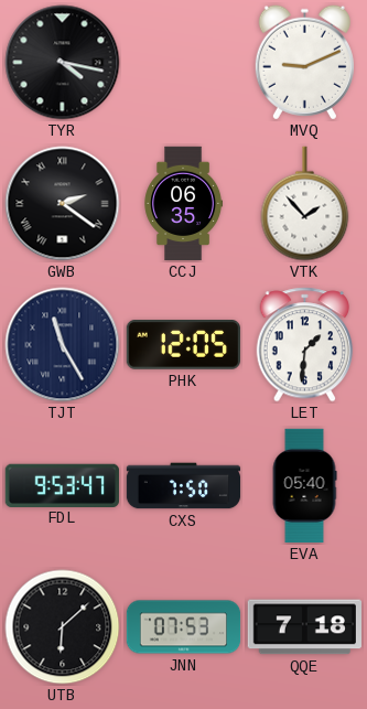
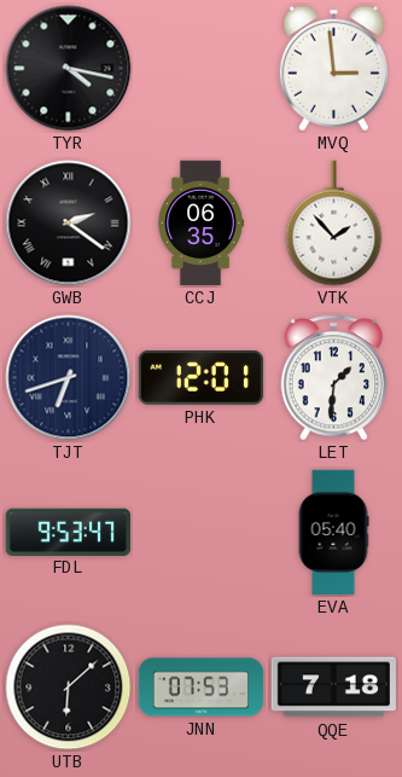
MVQ: 9:11 -> 2:59
TJT: 11:25 -> 6:42
PHK: 12:05 -> 12:01
CXS: 7:50 -> none
